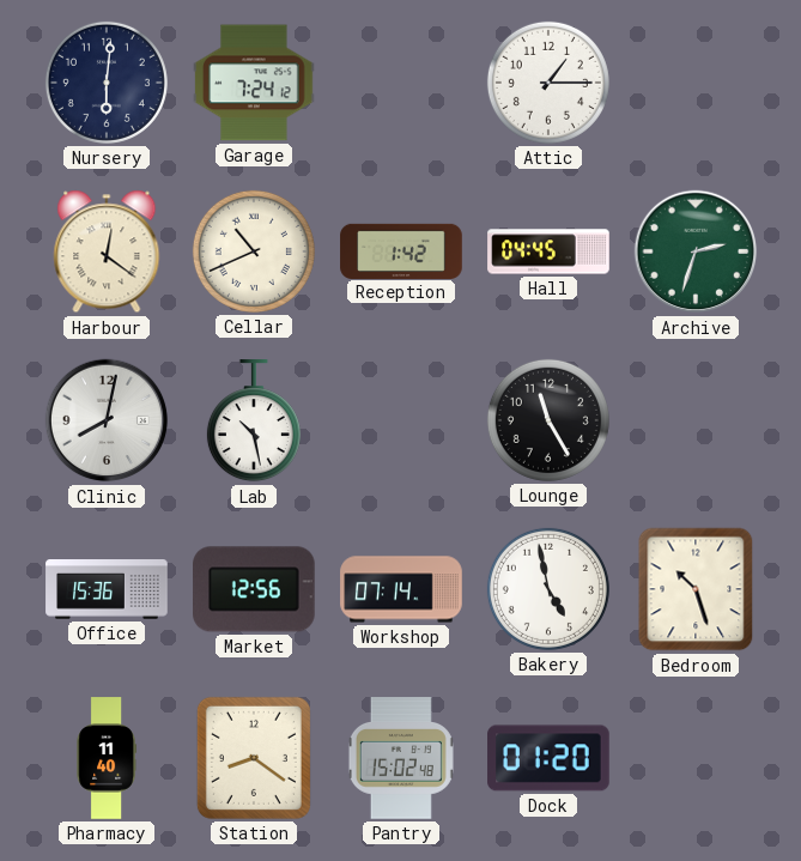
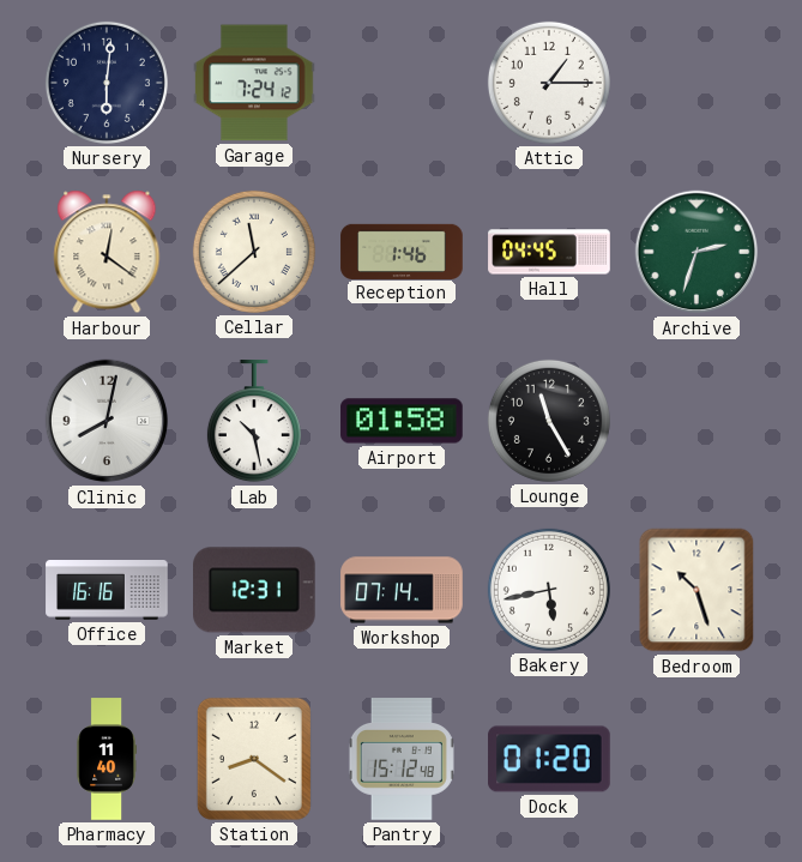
Cellar: 10:41 -> 11:38
Reception: 1:42 -> 1:46
Airport: none -> 01:58
Office: 15:36 -> 16:16
Market: 12:56 -> 12:31
Bakery: 4:58 -> 5:43
Pantry: 15:02 -> 15:12
